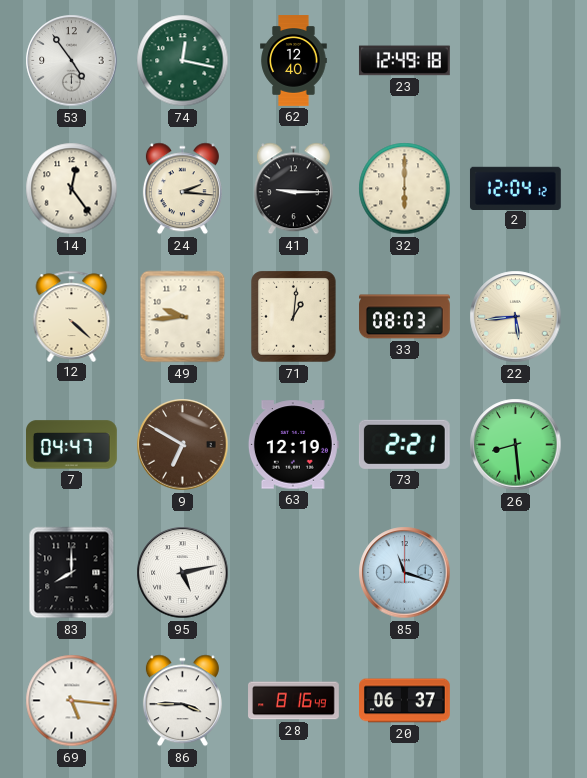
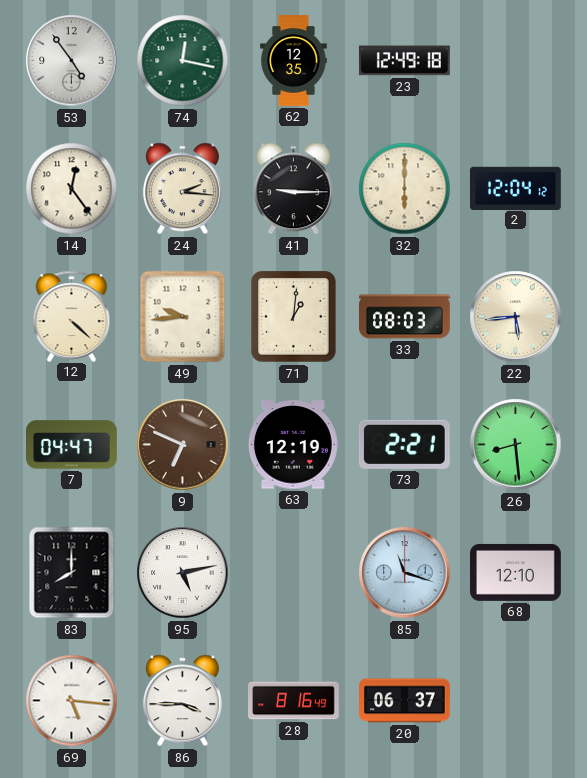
62: 12:40 -> 12:35
9: 6:50 -> 6:49
68: none -> 12:10
